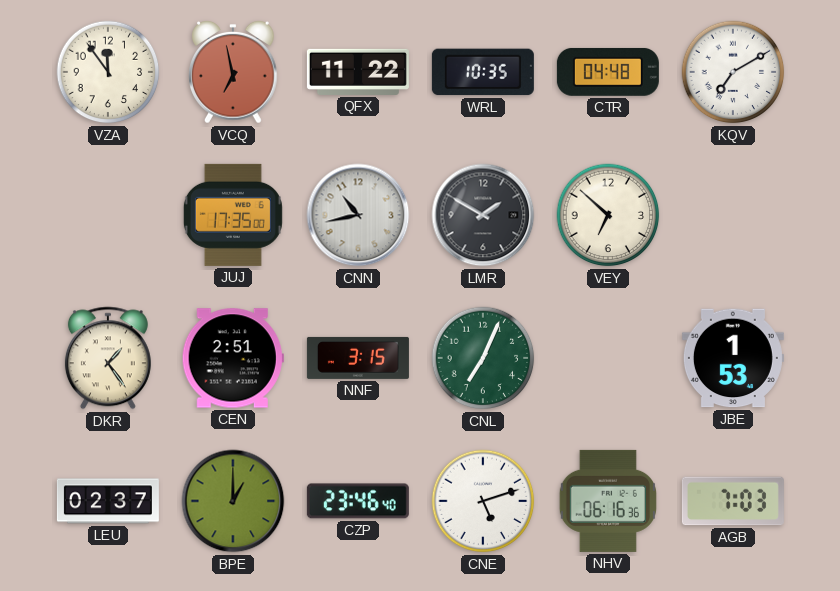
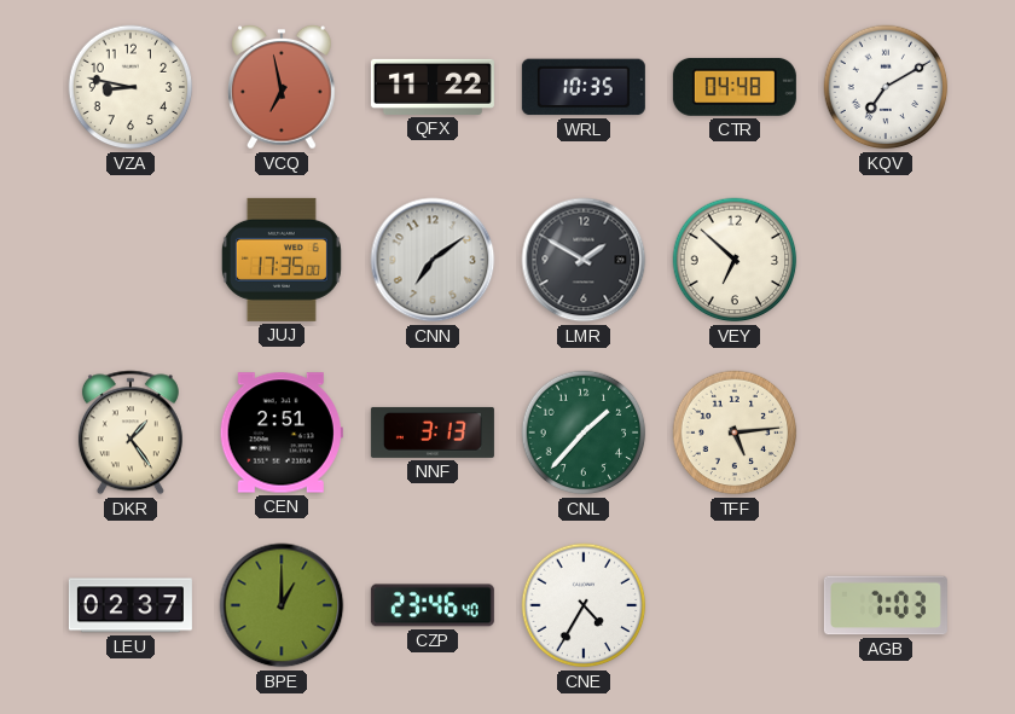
VZA: 11:54 -> 8:47
CNN: 10:43 -> 7:09
NNF: 3:15 -> 3:13
CNL: 7:04 -> 1:37
TFF: none -> 5:14
JBE: 1:53 -> none
CNE: 5:12 -> 4:35
NHV: 06:16 -> none
